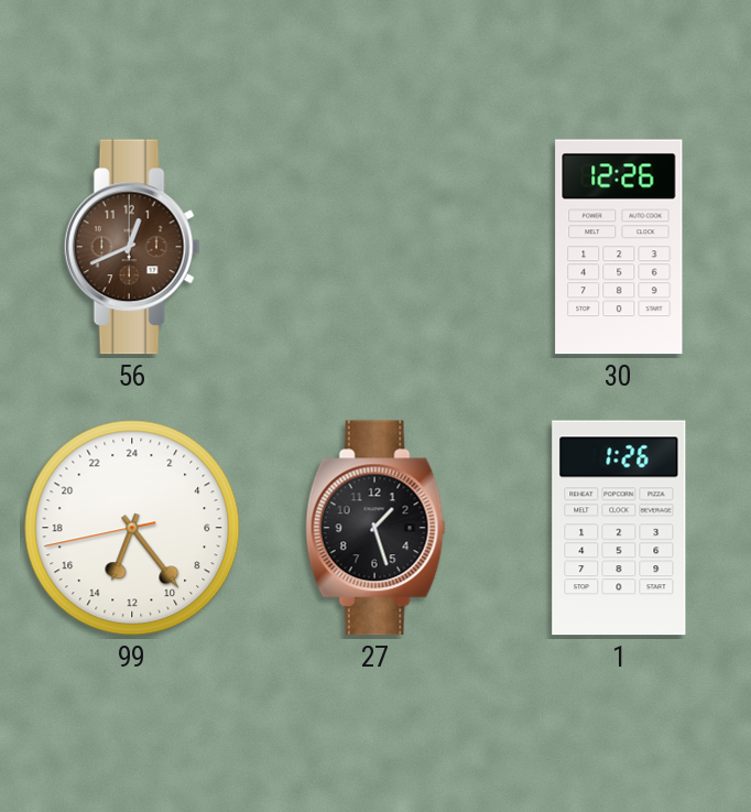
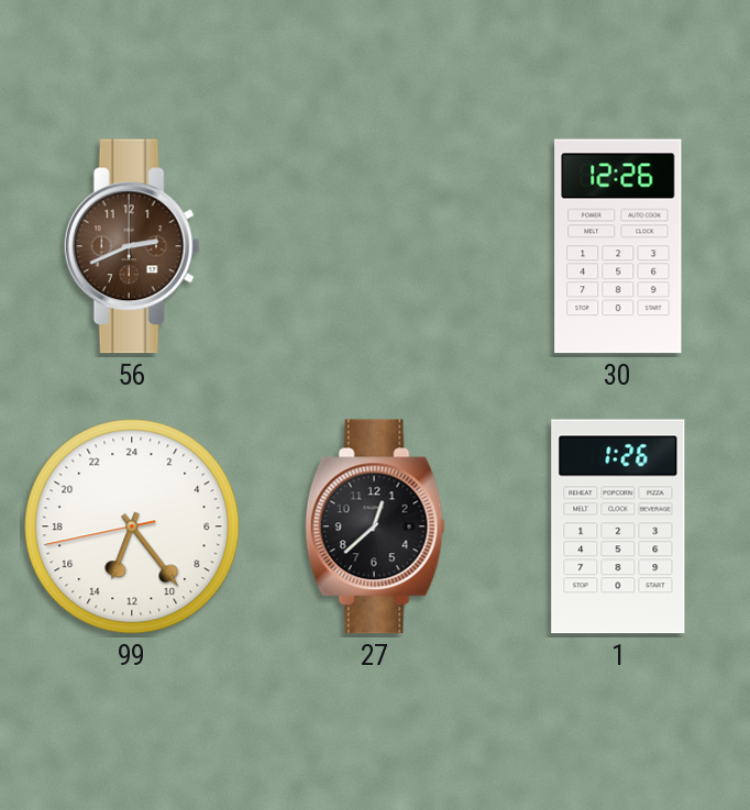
56: 12:41 -> 2:41
27: 1:27 -> 12:38
